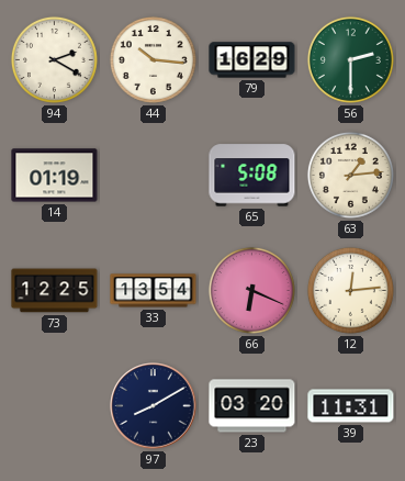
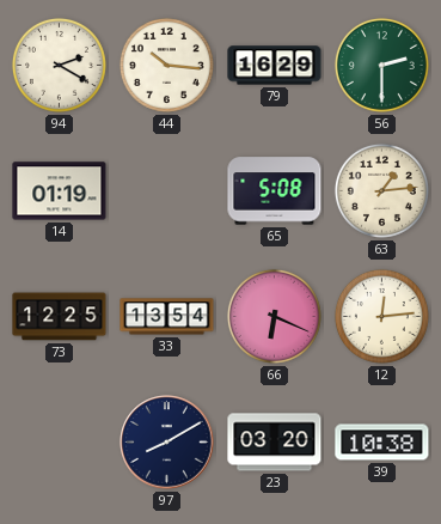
39: 11:31 -> 10:38
